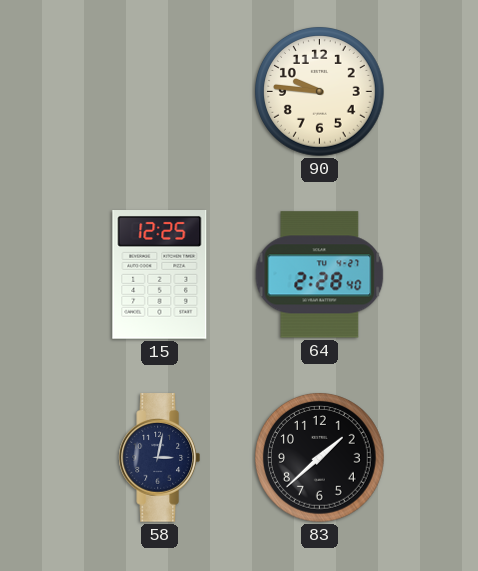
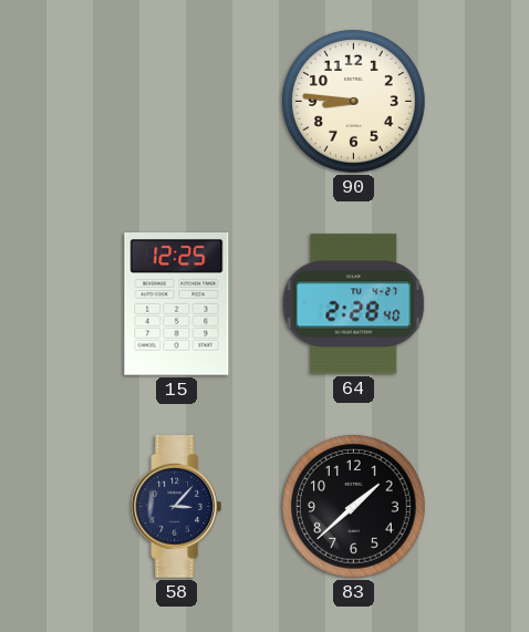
90: 9:46 -> 8:46
58: 3:02 -> 3:07
